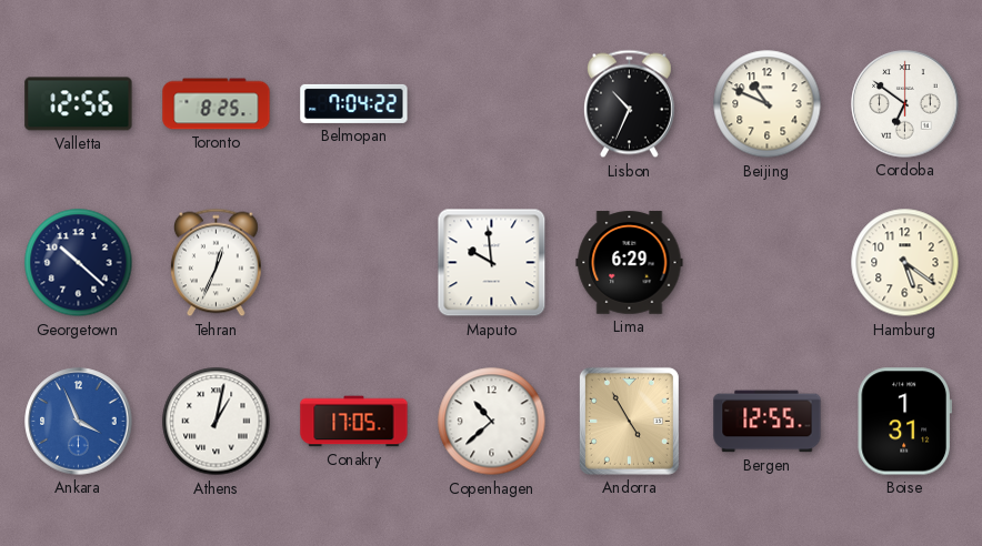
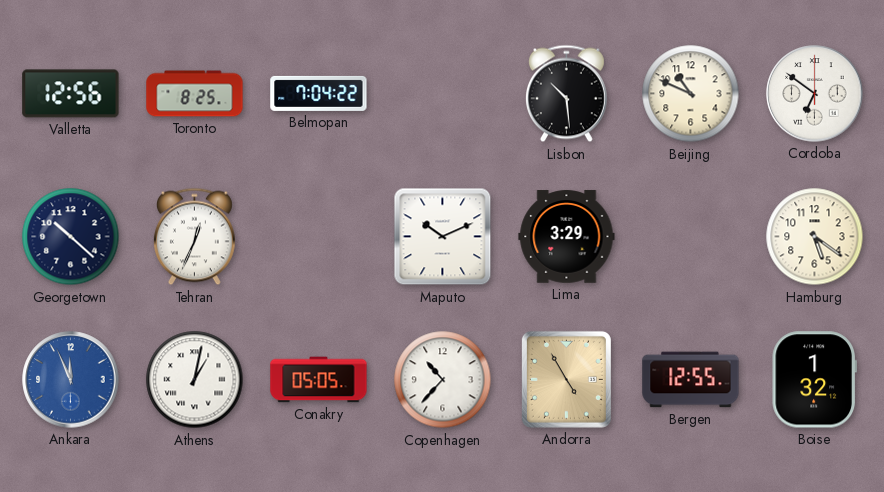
Lisbon: 10:34 -> 10:29
Maputo: 9:59 -> 10:11
Lima: 6:29 -> 3:29
Ankara: 3:56 -> 11:56
Conakry: 17:05 -> 05:05
Copenhagen: 10:38 -> 10:37
Boise: 1:31 -> 1:32
